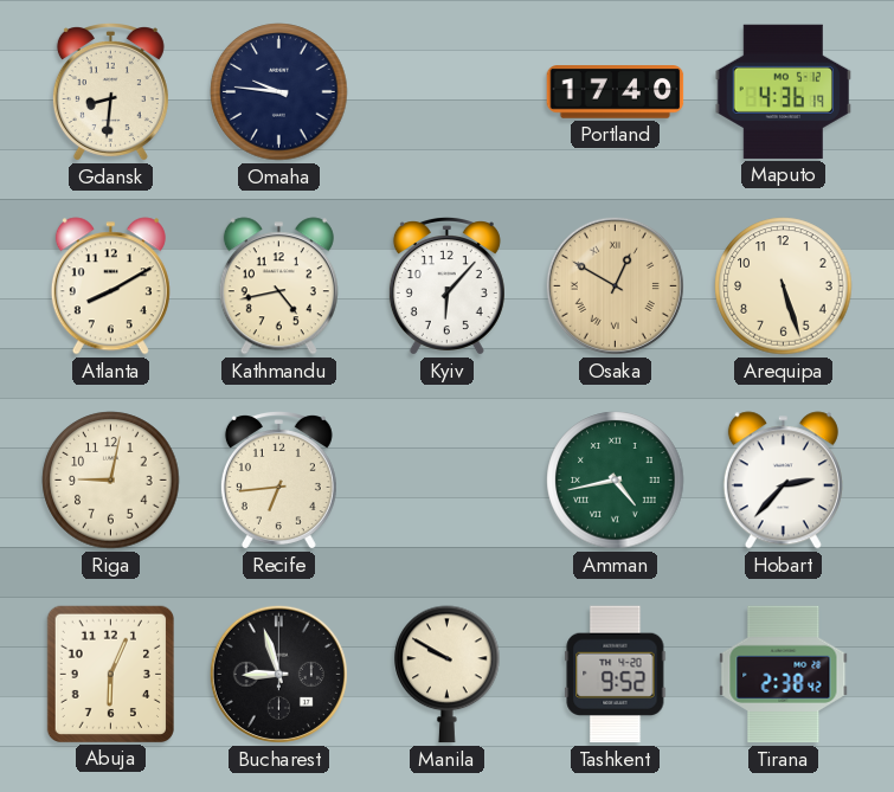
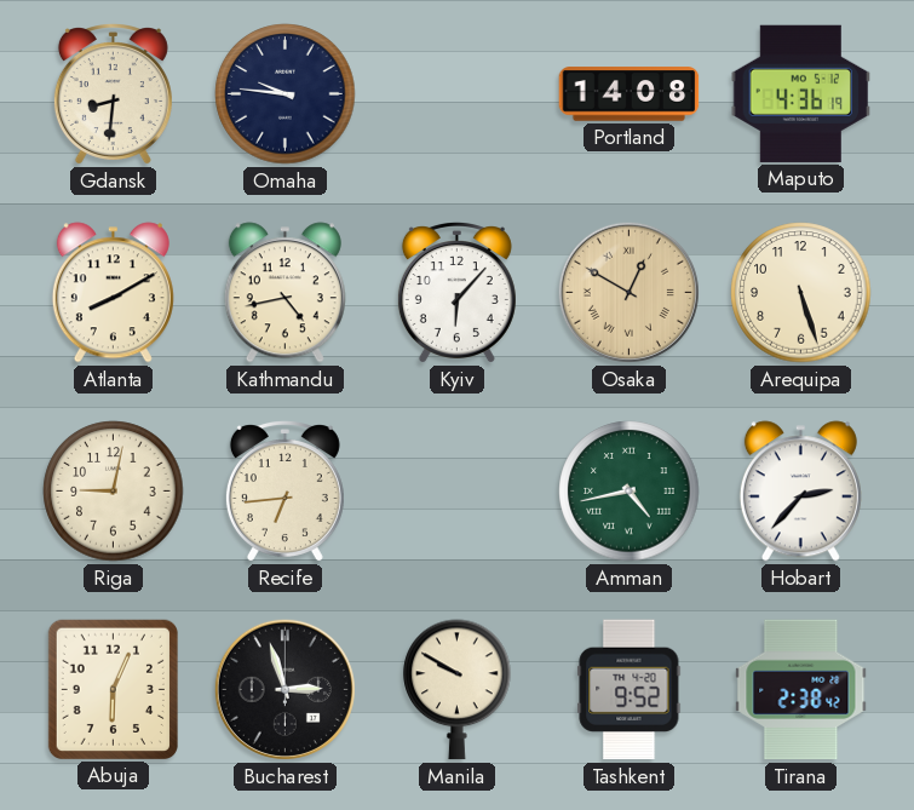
Portland: 17:40 -> 14:08
Bucharest: 8:57 -> 2:57
